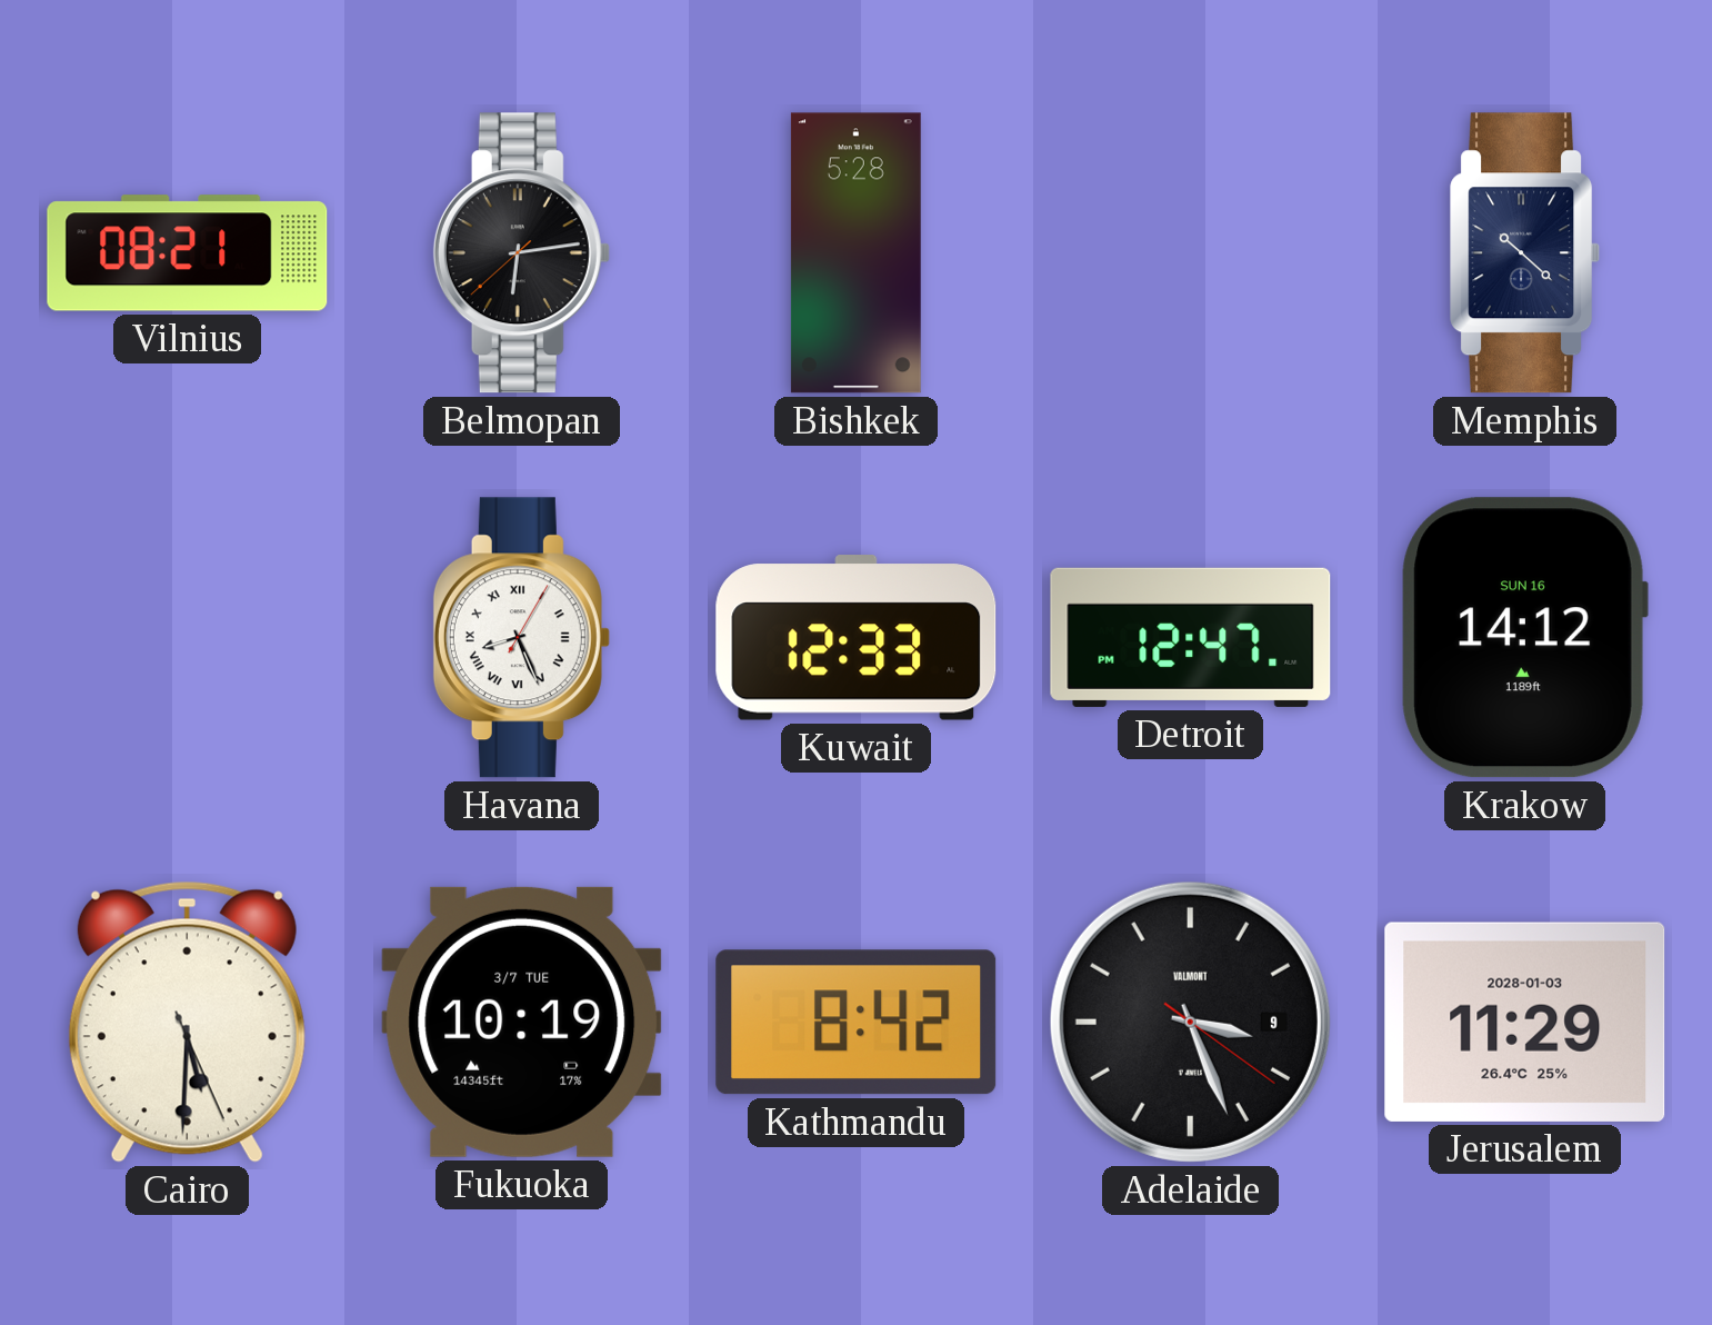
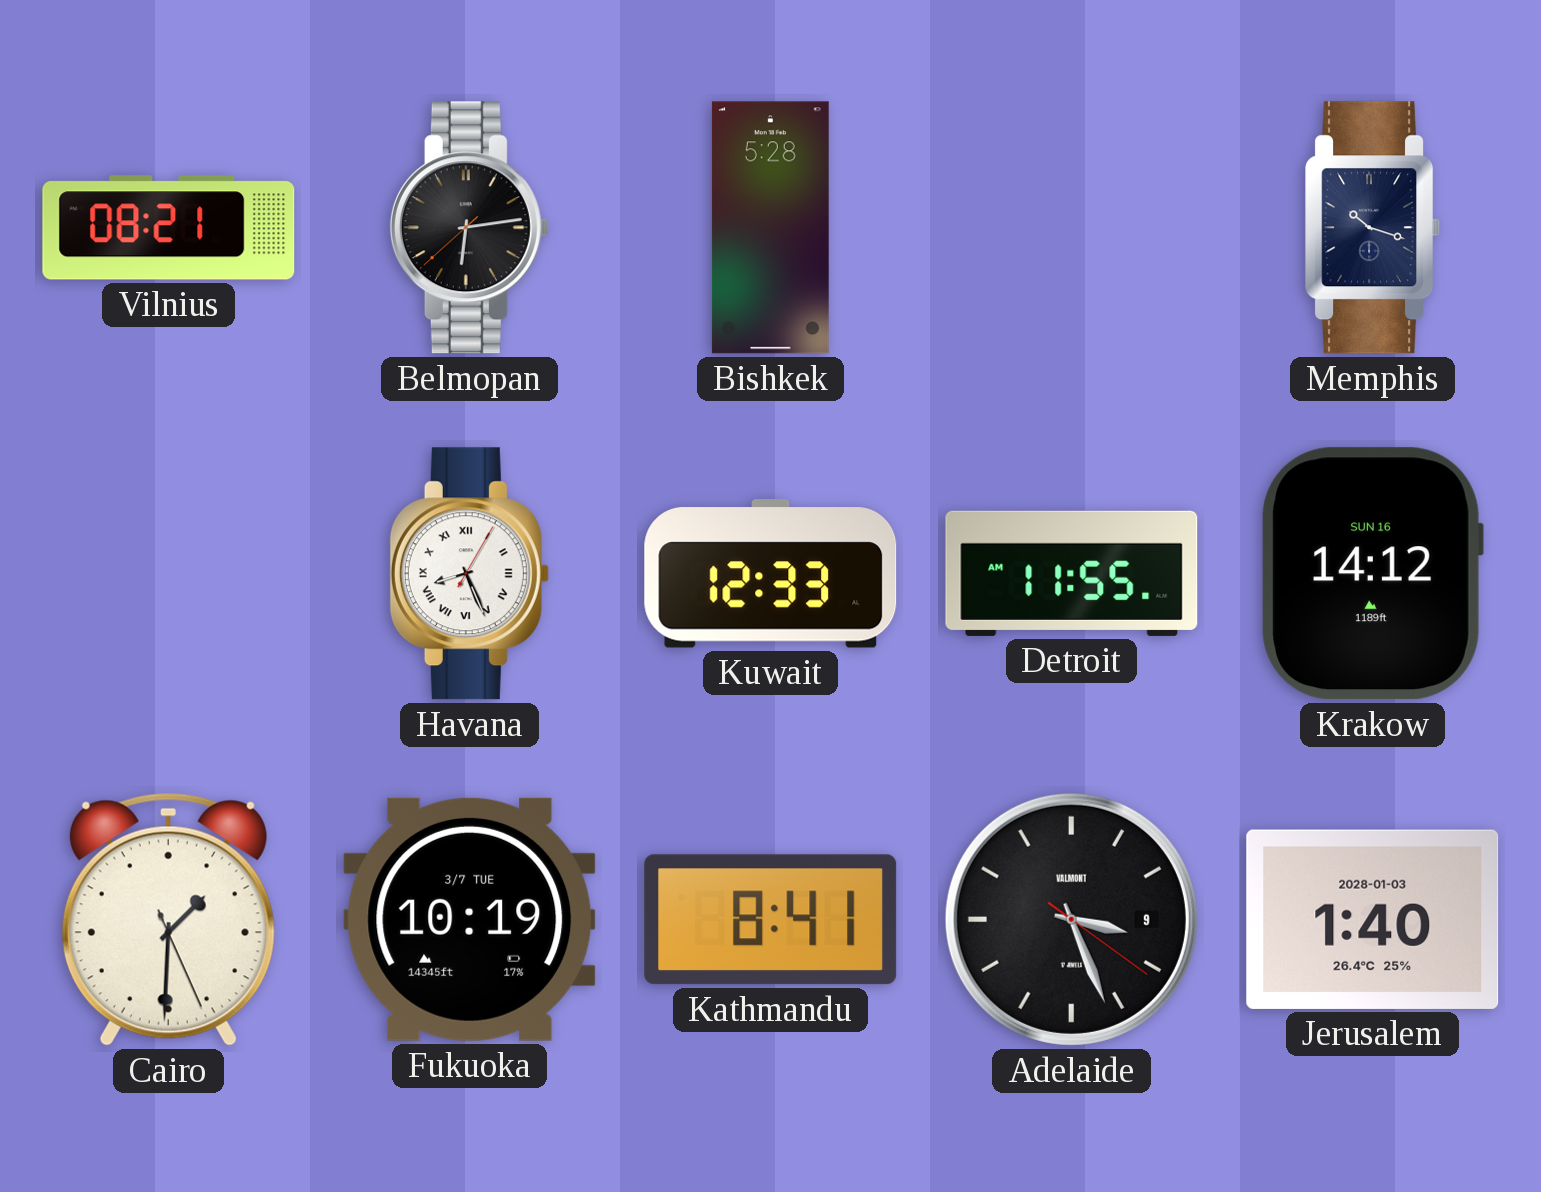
Memphis: 10:22 -> 10:18
Detroit: 12:47 -> 11:55
Cairo: 5:30 -> 1:30
Kathmandu: 8:42 -> 8:41
Jerusalem: 11:29 -> 1:40
